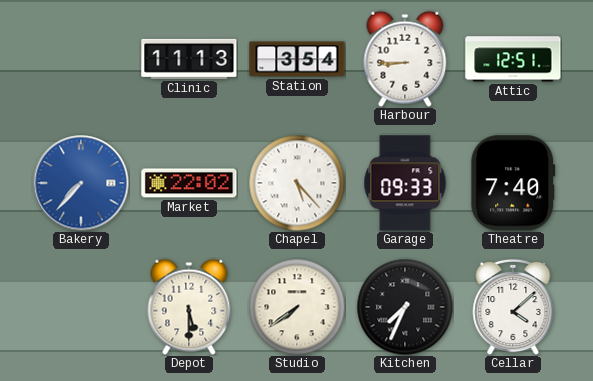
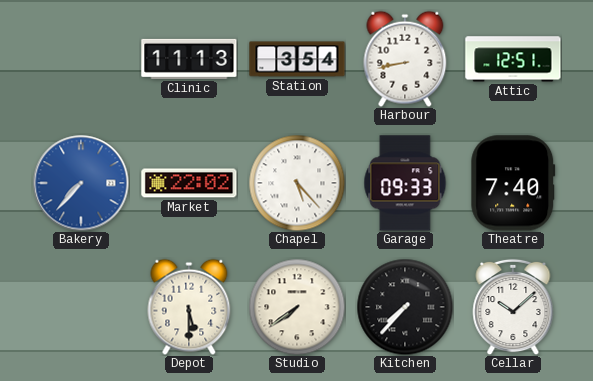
Harbour: 8:45 -> 8:43
Kitchen: 7:34 -> 7:37
Cellar: 4:08 -> 10:08
